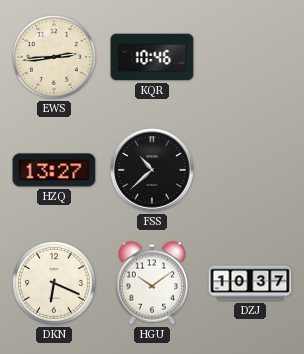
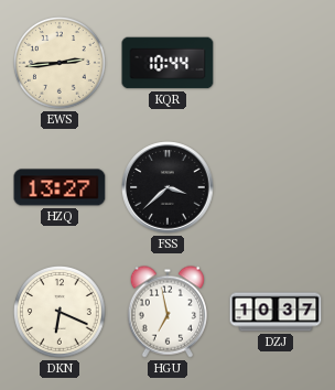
KQR: 10:46 -> 10:44
FSS: 10:38 -> 3:38
HGU: 10:09 -> 6:58
